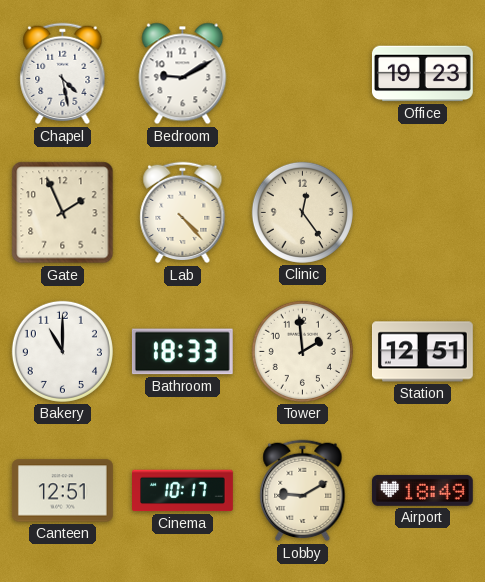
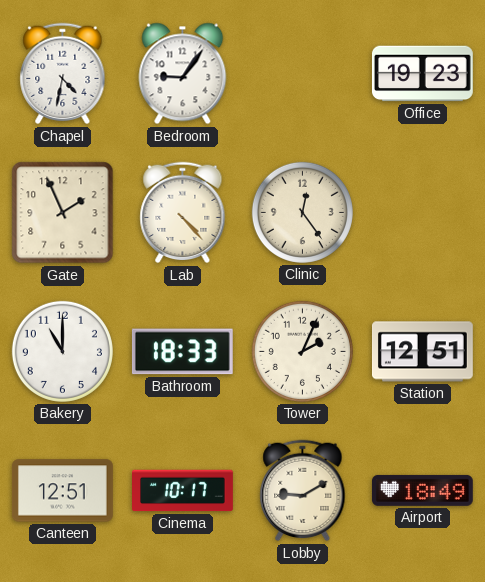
Chapel: 4:28 -> 4:32
Bedroom: 9:10 -> 9:06
Tower: 1:59 -> 2:04
